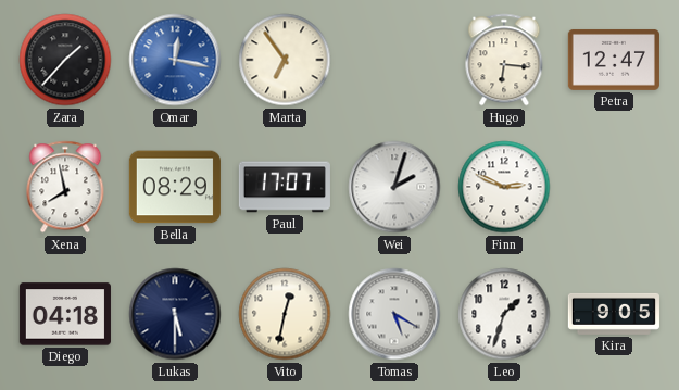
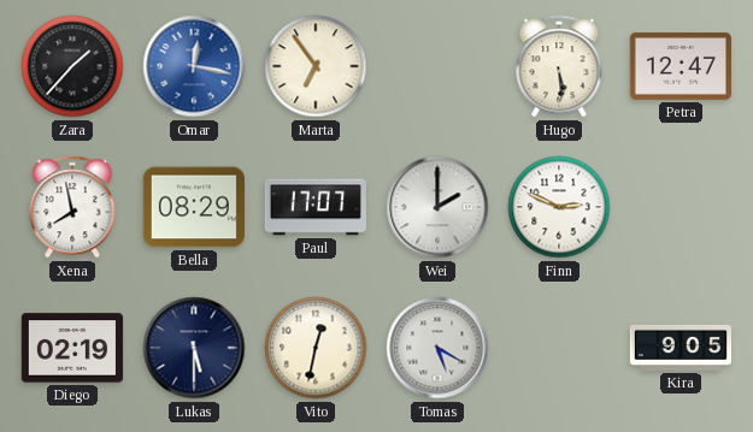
Hugo: 6:16 -> 5:29
Wei: 2:03 -> 2:00
Diego: 04:18 -> 02:19
Leo: 1:33 -> none
